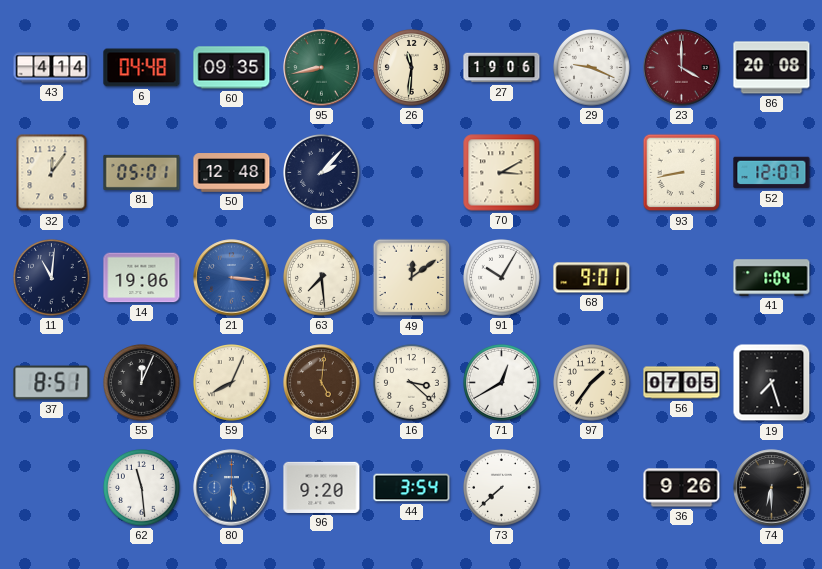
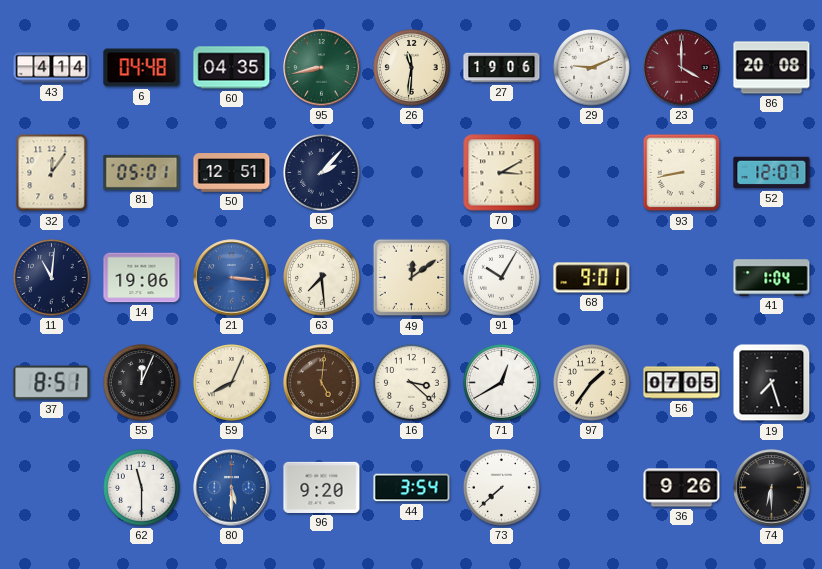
60: 09:35 -> 04:35
29: 9:19 -> 9:11
50: 12:48 -> 12:51
62: 11:29 -> 11:30
